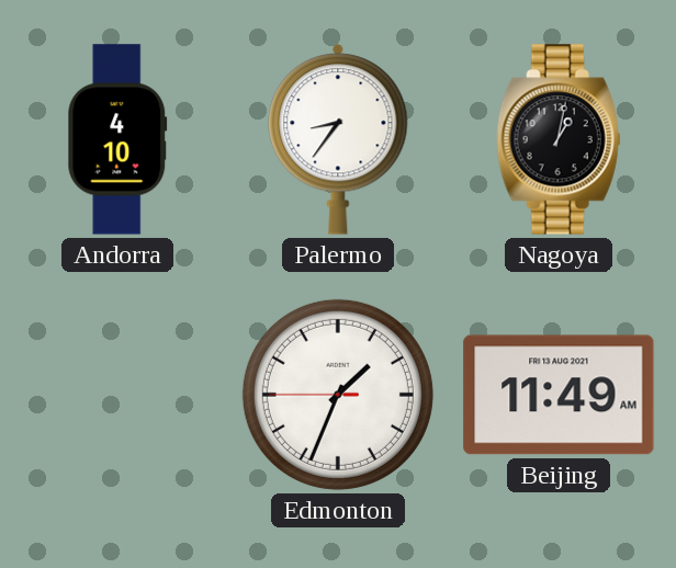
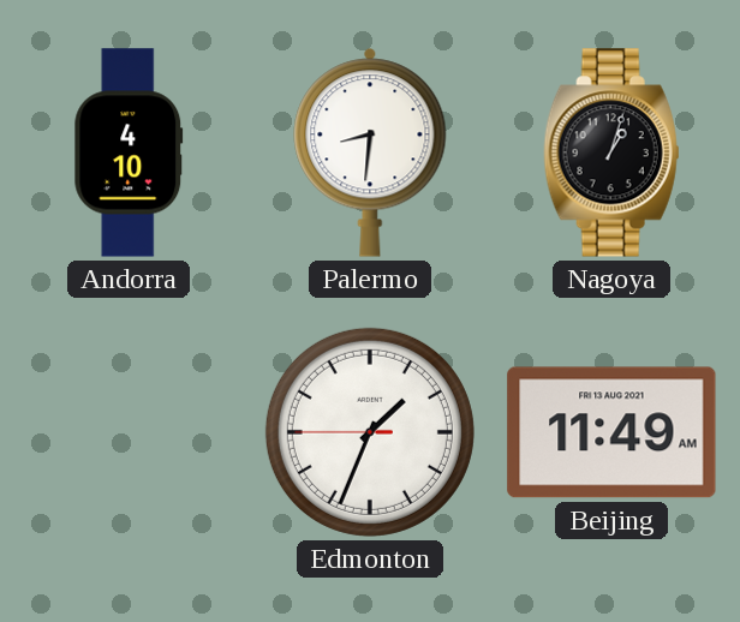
Palermo: 8:36 -> 8:31
Nagoya: 1:02 -> 1:03
